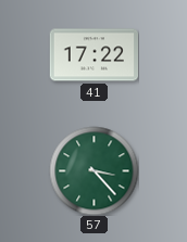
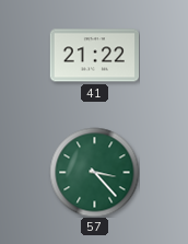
41: 17:22 -> 21:22
